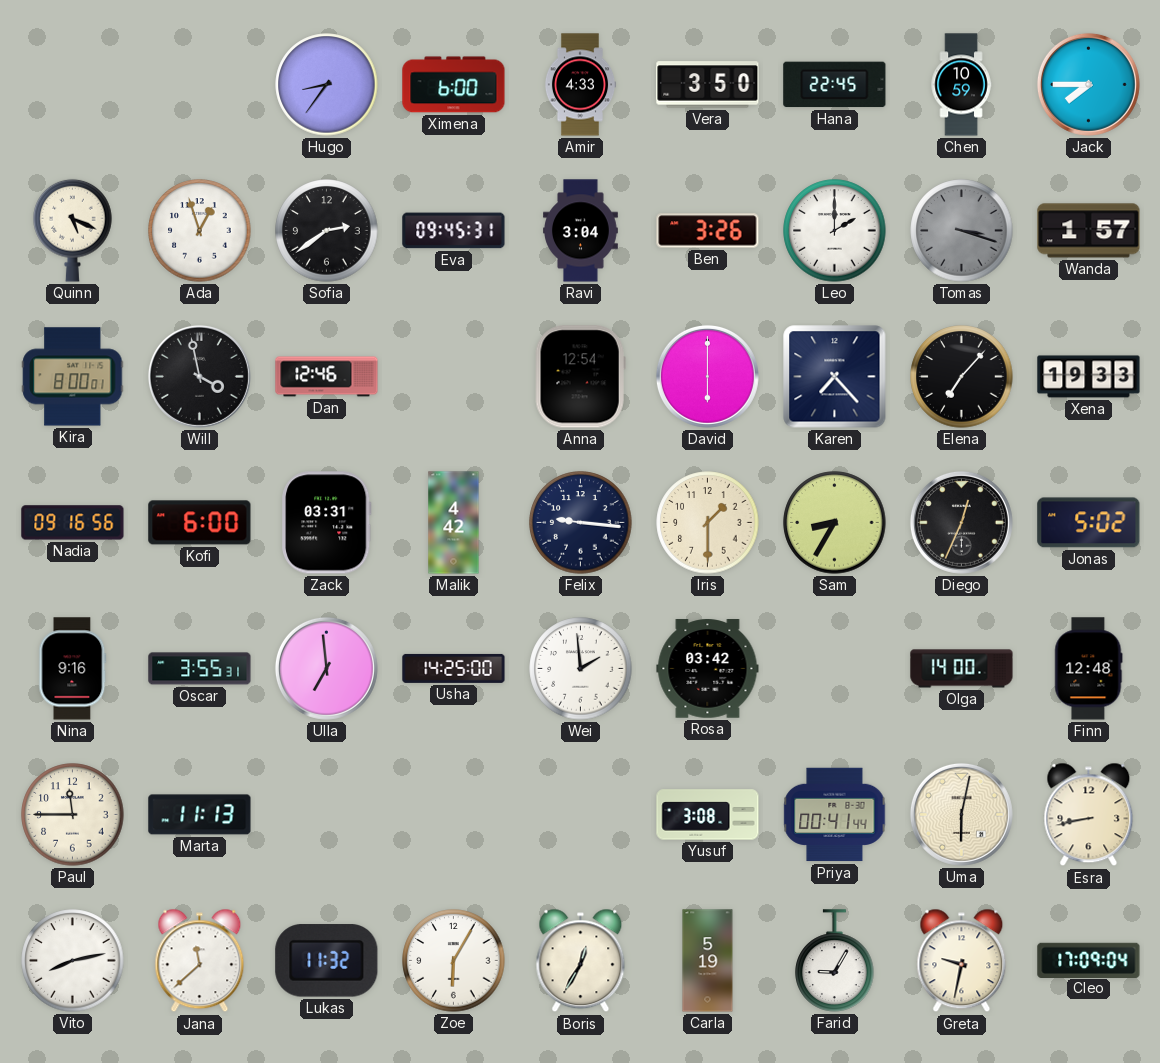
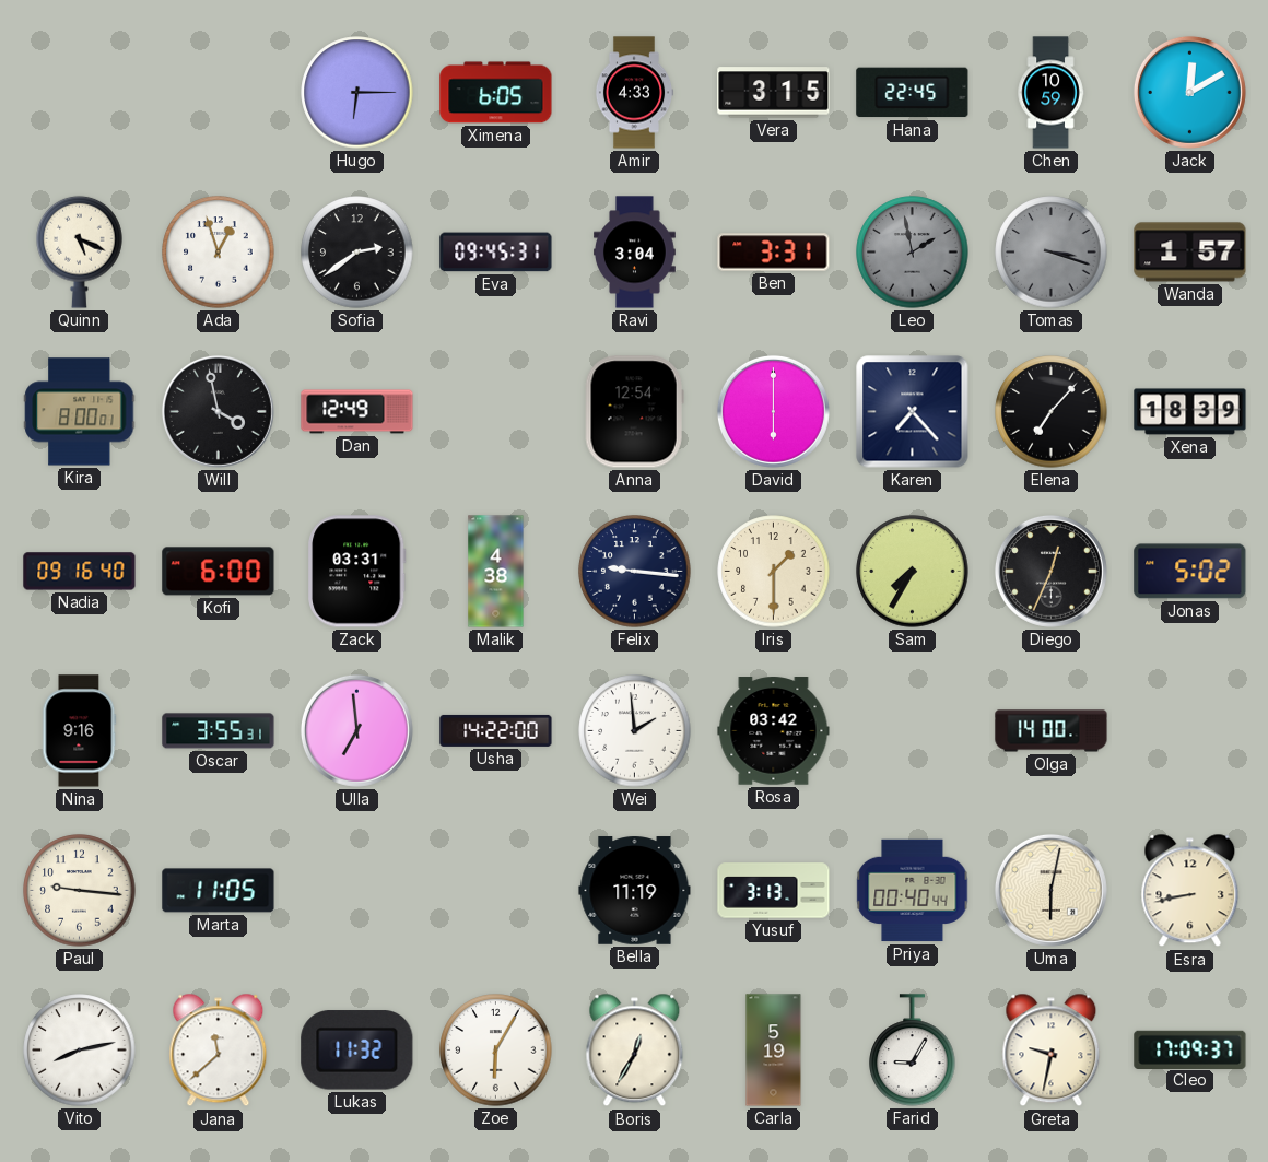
Hugo: 8:36 -> 6:15
Ximena: 6:00 -> 6:05
Vera: 3:50 -> 3:15
Jack: 7:45 -> 12:10
Ben: 3:26 -> 3:31
Leo: 2:00 -> 1:58
Leo dial: white -> grey
Dan: 12:46 -> 12:49
Xena: 19:33 -> 18:39
Nadia: 09:16:56 -> 09:16:40
Malik: 4:42 -> 4:38
Sam: 8:35 -> 7:35
Usha: 14:25 -> 14:22
Finn: 12:48 -> none
Paul: 11:45 -> 9:16
Marta: 11:13 -> 11:05
Bella: none -> 11:19
Yusuf: 3:08 -> 3:13
Priya: 00:41 -> 00:40
Cleo: 17:09:04 -> 17:09:37
